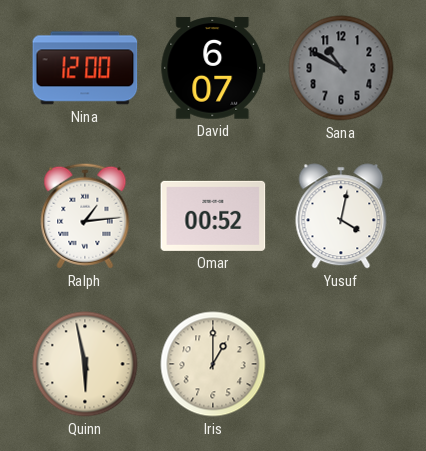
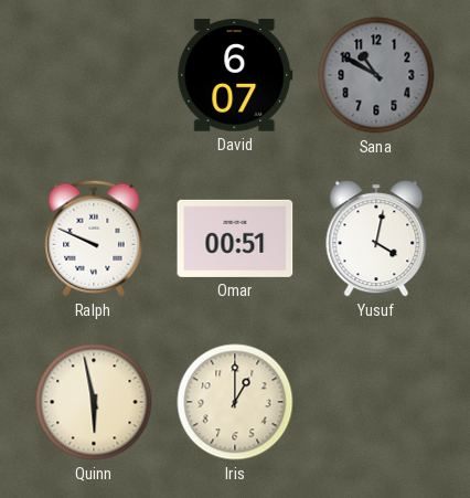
Nina: 12:00 -> none
Ralph: 1:14 -> 9:49
Omar: 00:52 -> 00:51
